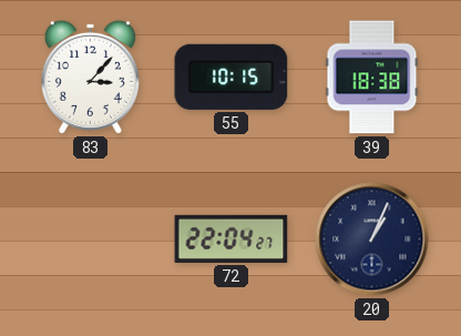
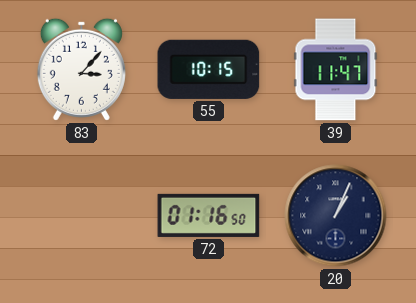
39: 18:38 -> 11:47
72: 22:04 -> 01:16
